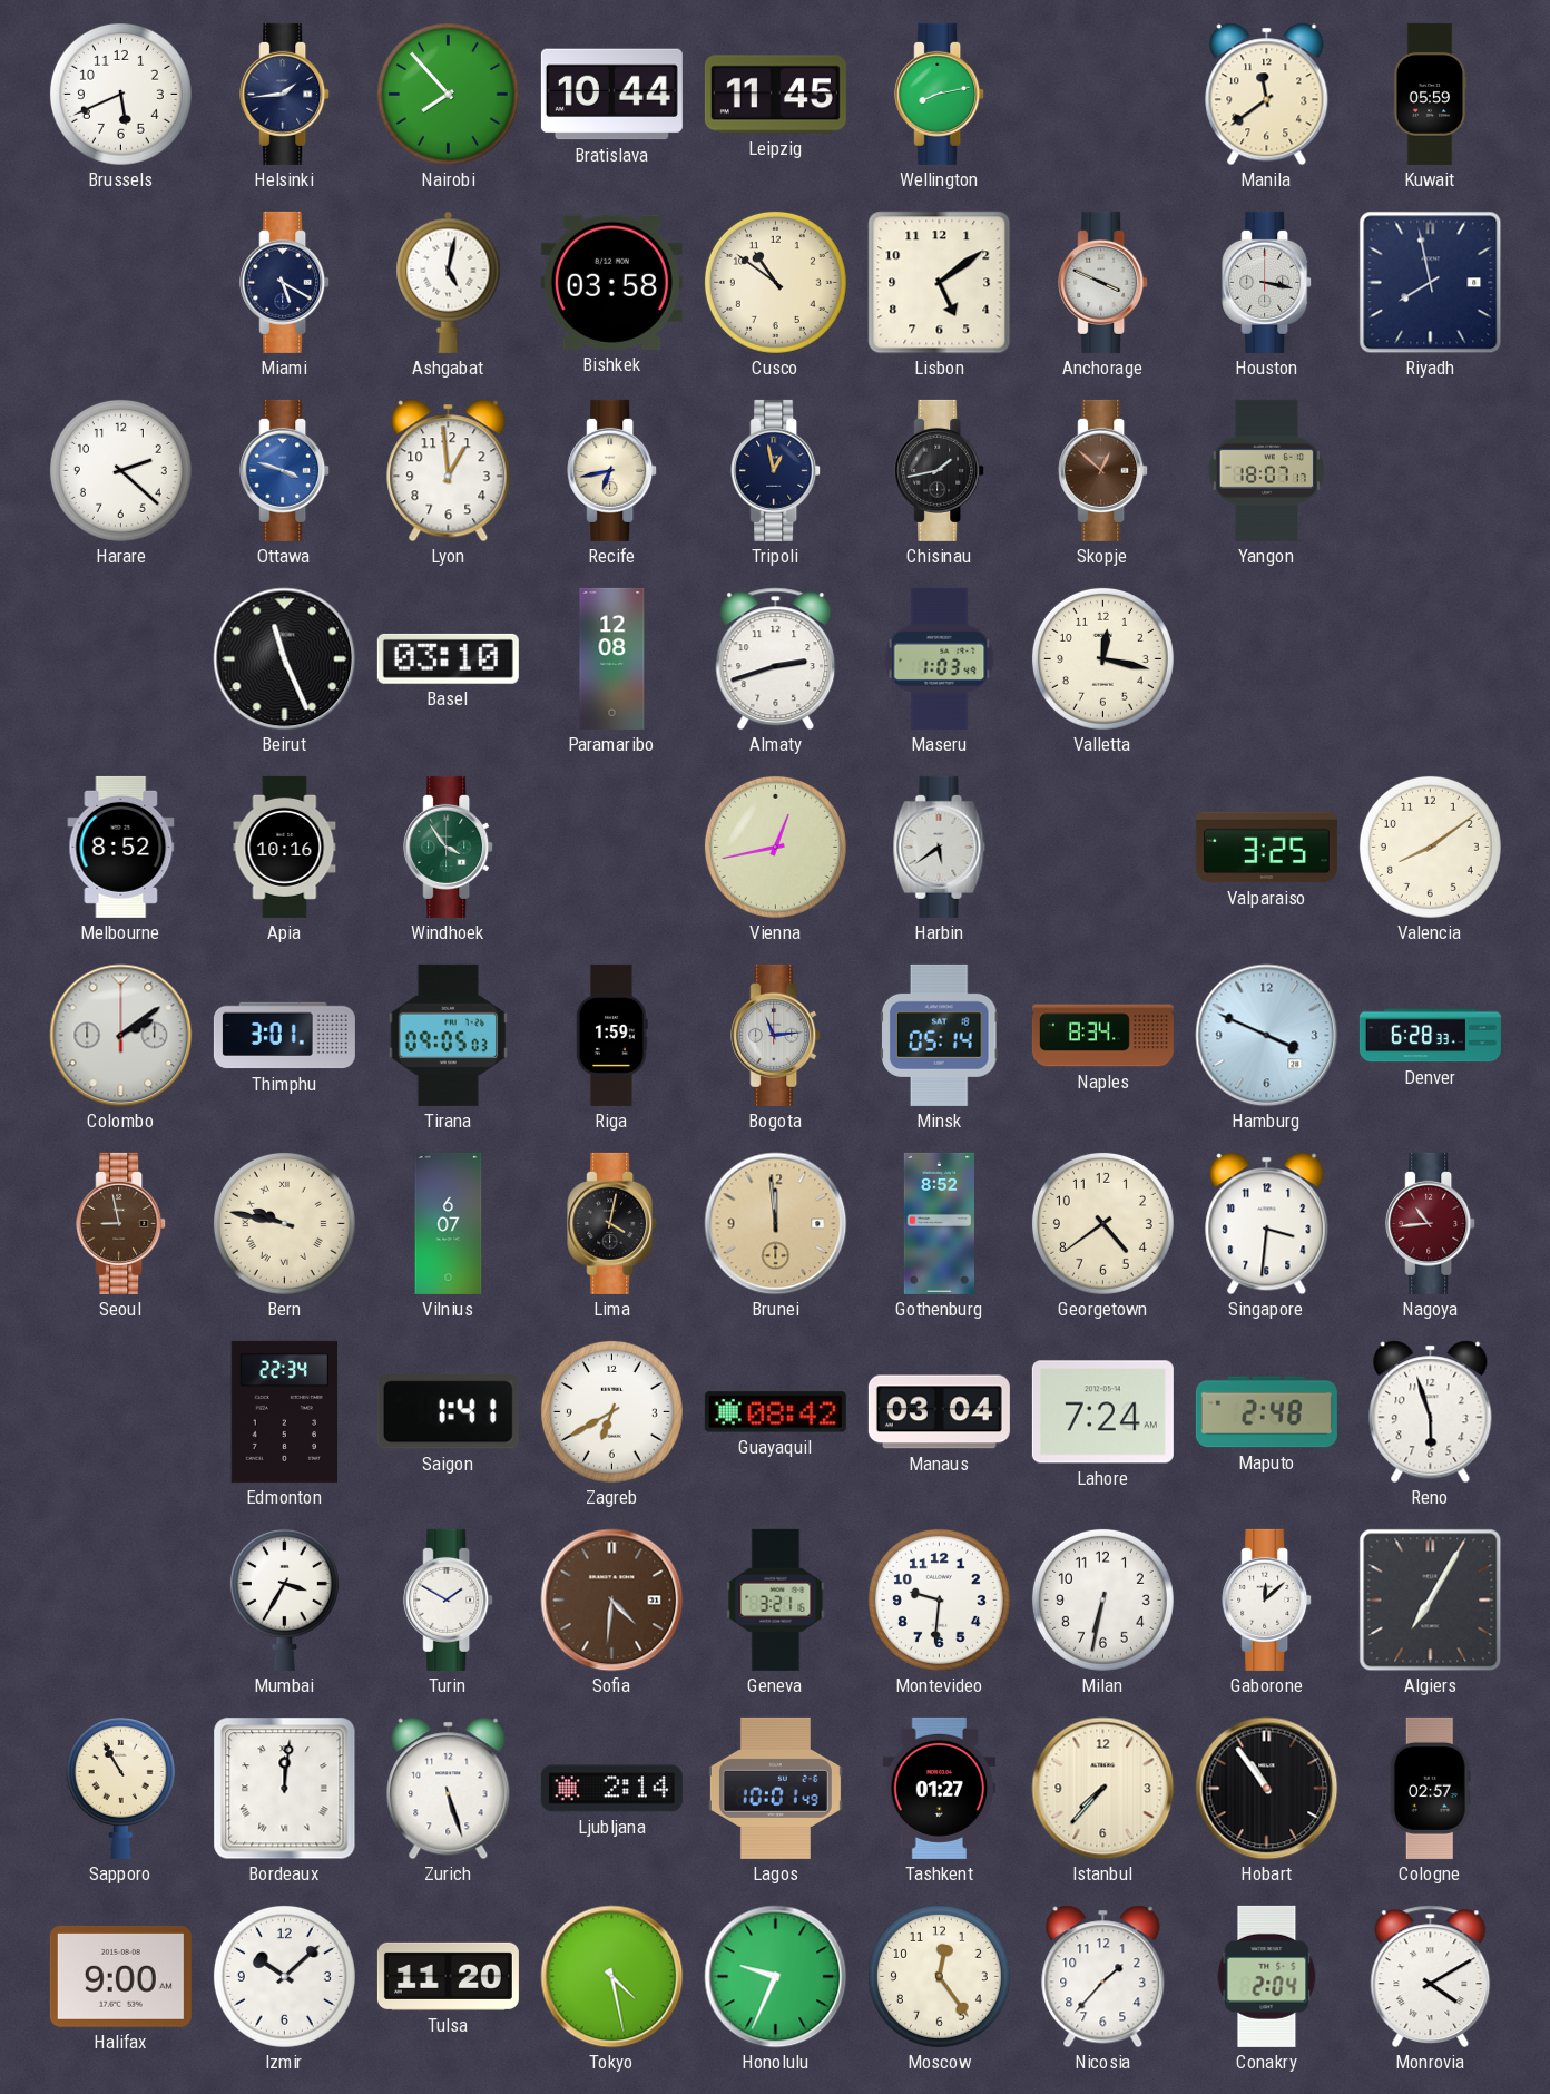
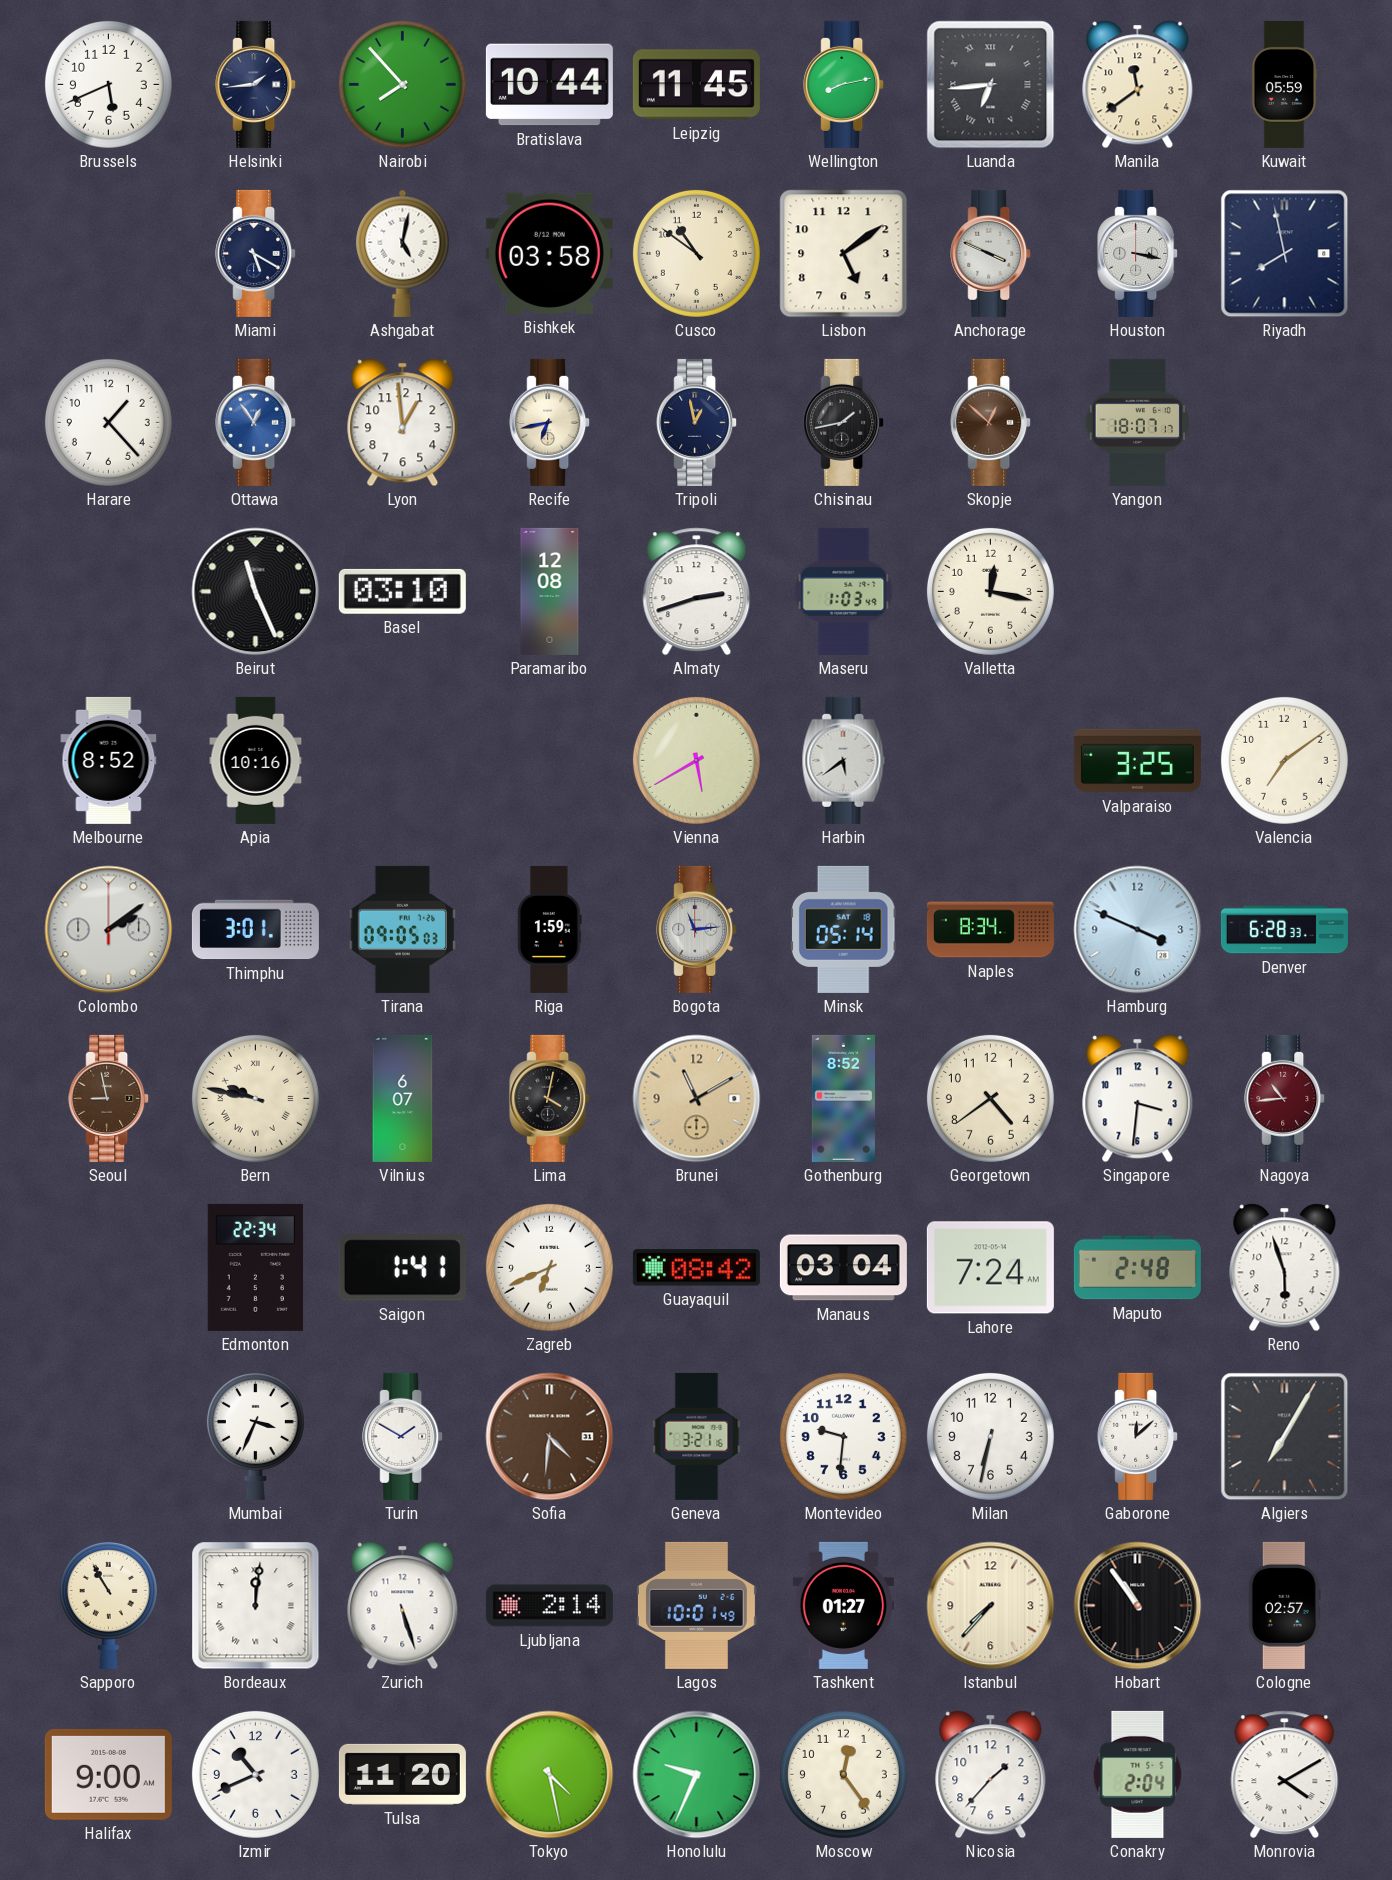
Luanda: none -> 6:44
Harare: 2:22 -> 1:23
Ottawa: 3:48 -> 12:54
Windhoek: 3:54 -> none
Vienna: 12:43 -> 5:40
Valencia: 8:09 -> 7:09
Brunei: 11:59 -> 11:10
Zagreb: 6:40 -> 6:41
Mumbai: 3:35 -> 3:34
Izmir: 10:08 -> 10:41
